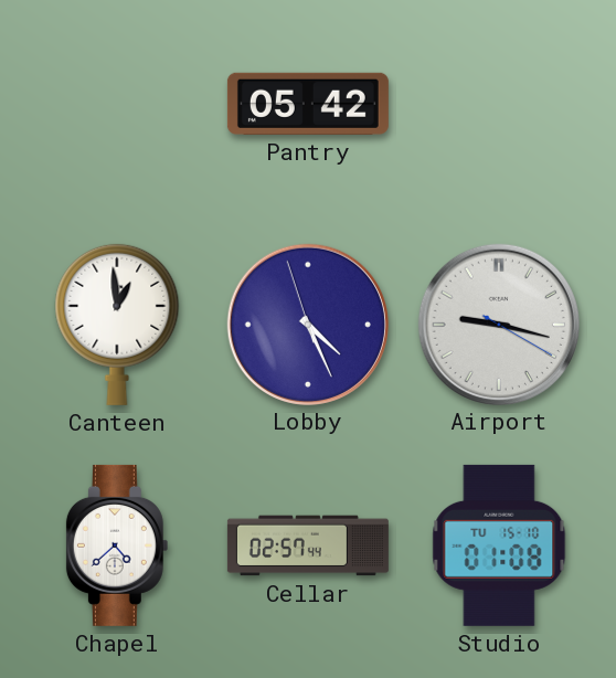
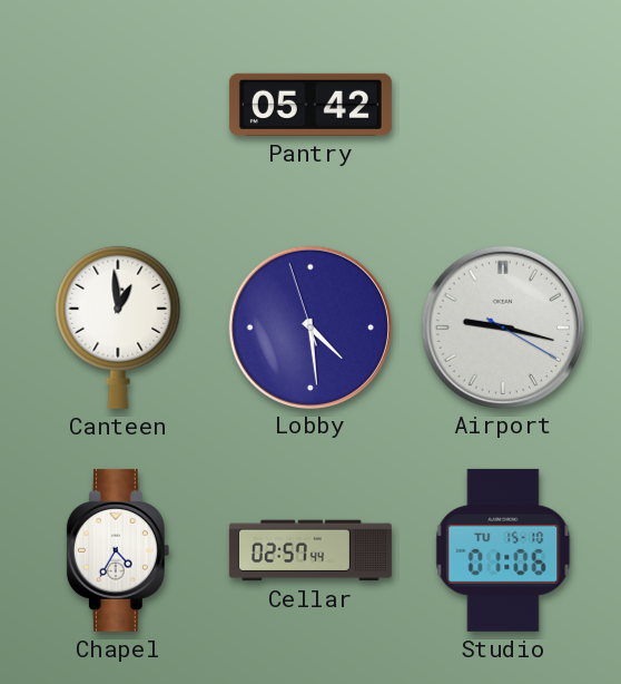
Lobby: 4:25 -> 4:28
Chapel: 4:38 -> 4:35
Studio: 01:08 -> 01:06
